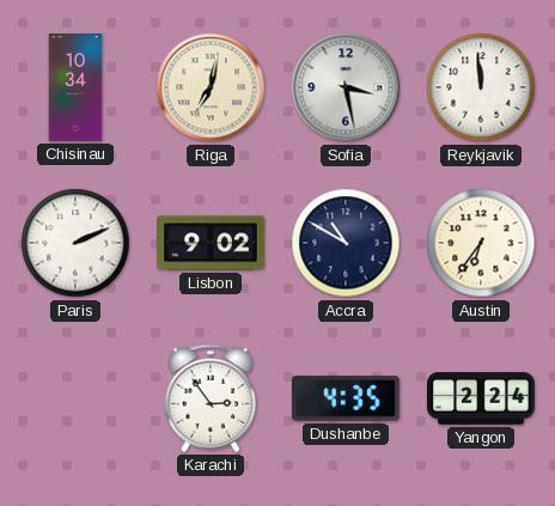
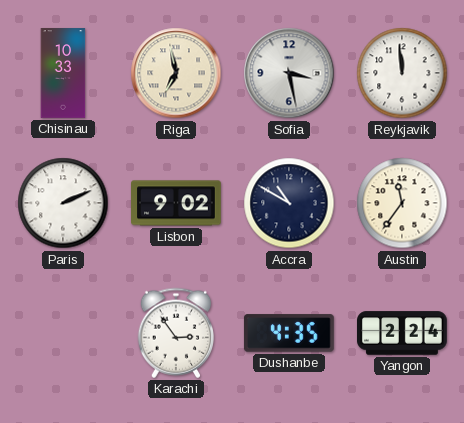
Chisinau: 10:34 -> 10:33
Riga: 7:02 -> 6:58
Austin: 6:36 -> 11:36
